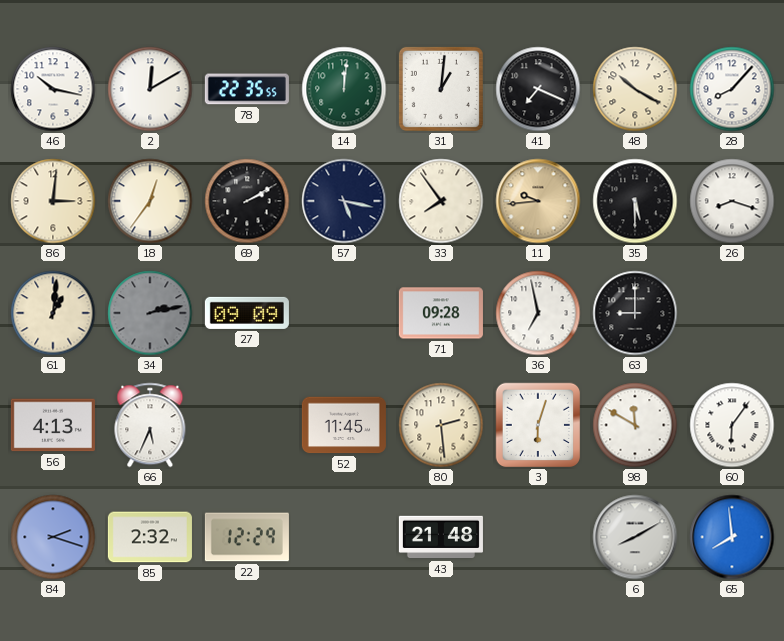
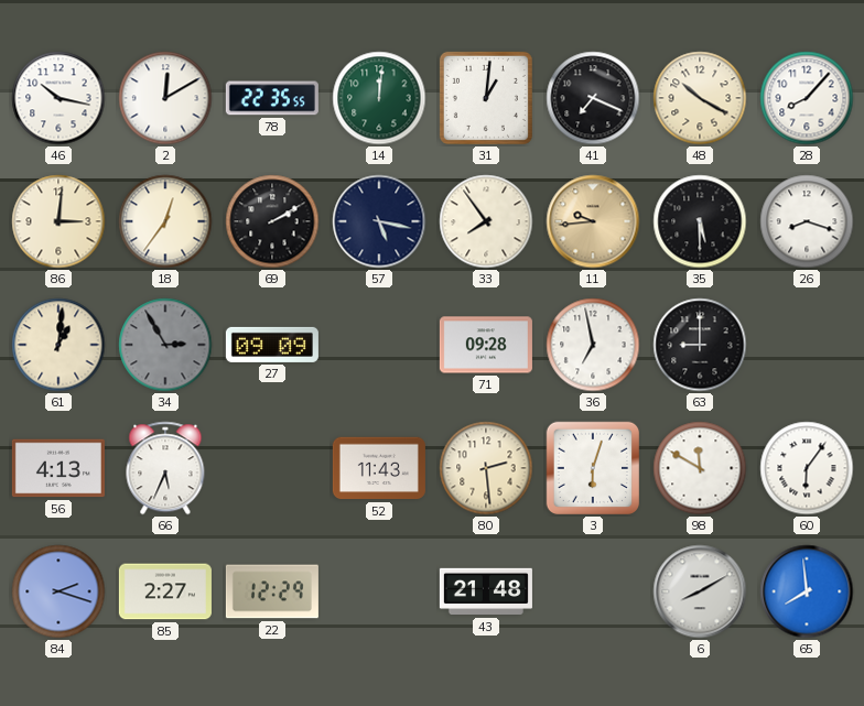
34: 2:13 -> 2:55
52: 11:45 -> 11:43
85: 2:32 -> 2:27
